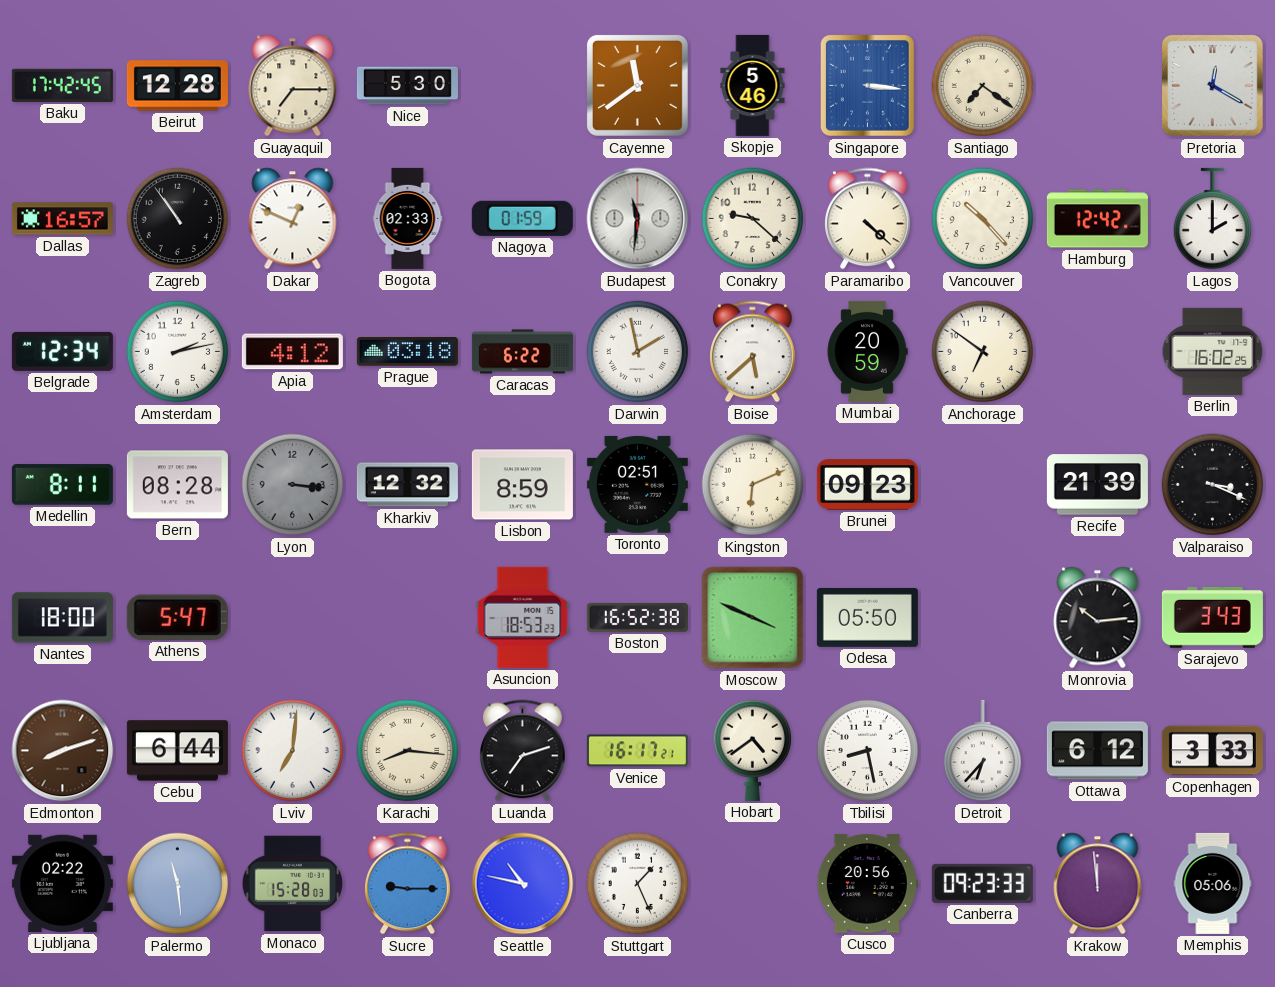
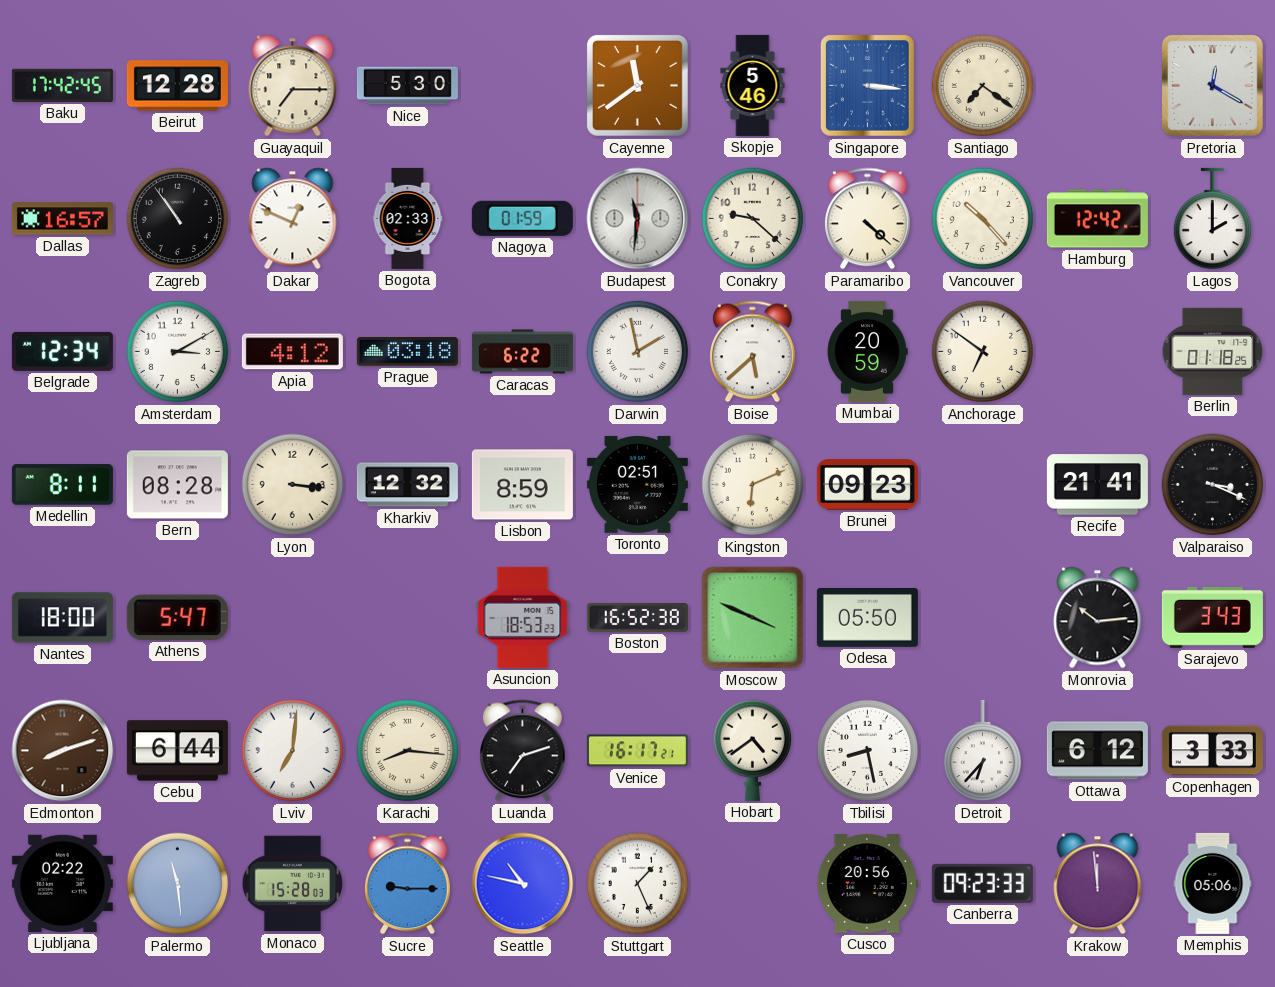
Amsterdam: 2:13 -> 3:10
Berlin: 16:02 -> 01:18
Lyon dial: grey -> cream
Recife: 21:39 -> 21:41
